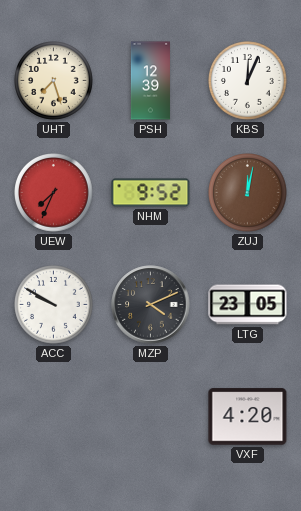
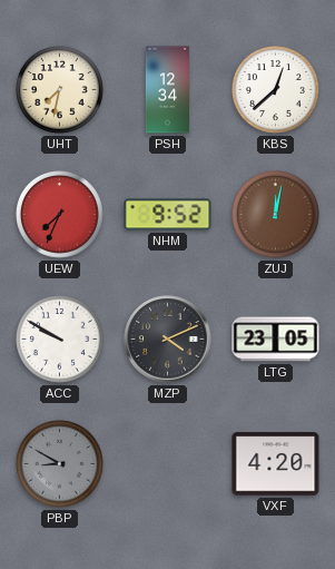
UHT: 7:27 -> 7:32
PSH: 12:39 -> 12:34
KBS: 12:04 -> 12:38
PBP: none -> 8:50
